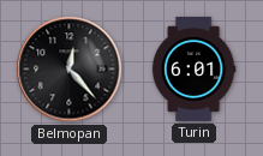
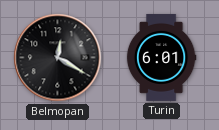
Belmopan: 12:23 -> 12:20
